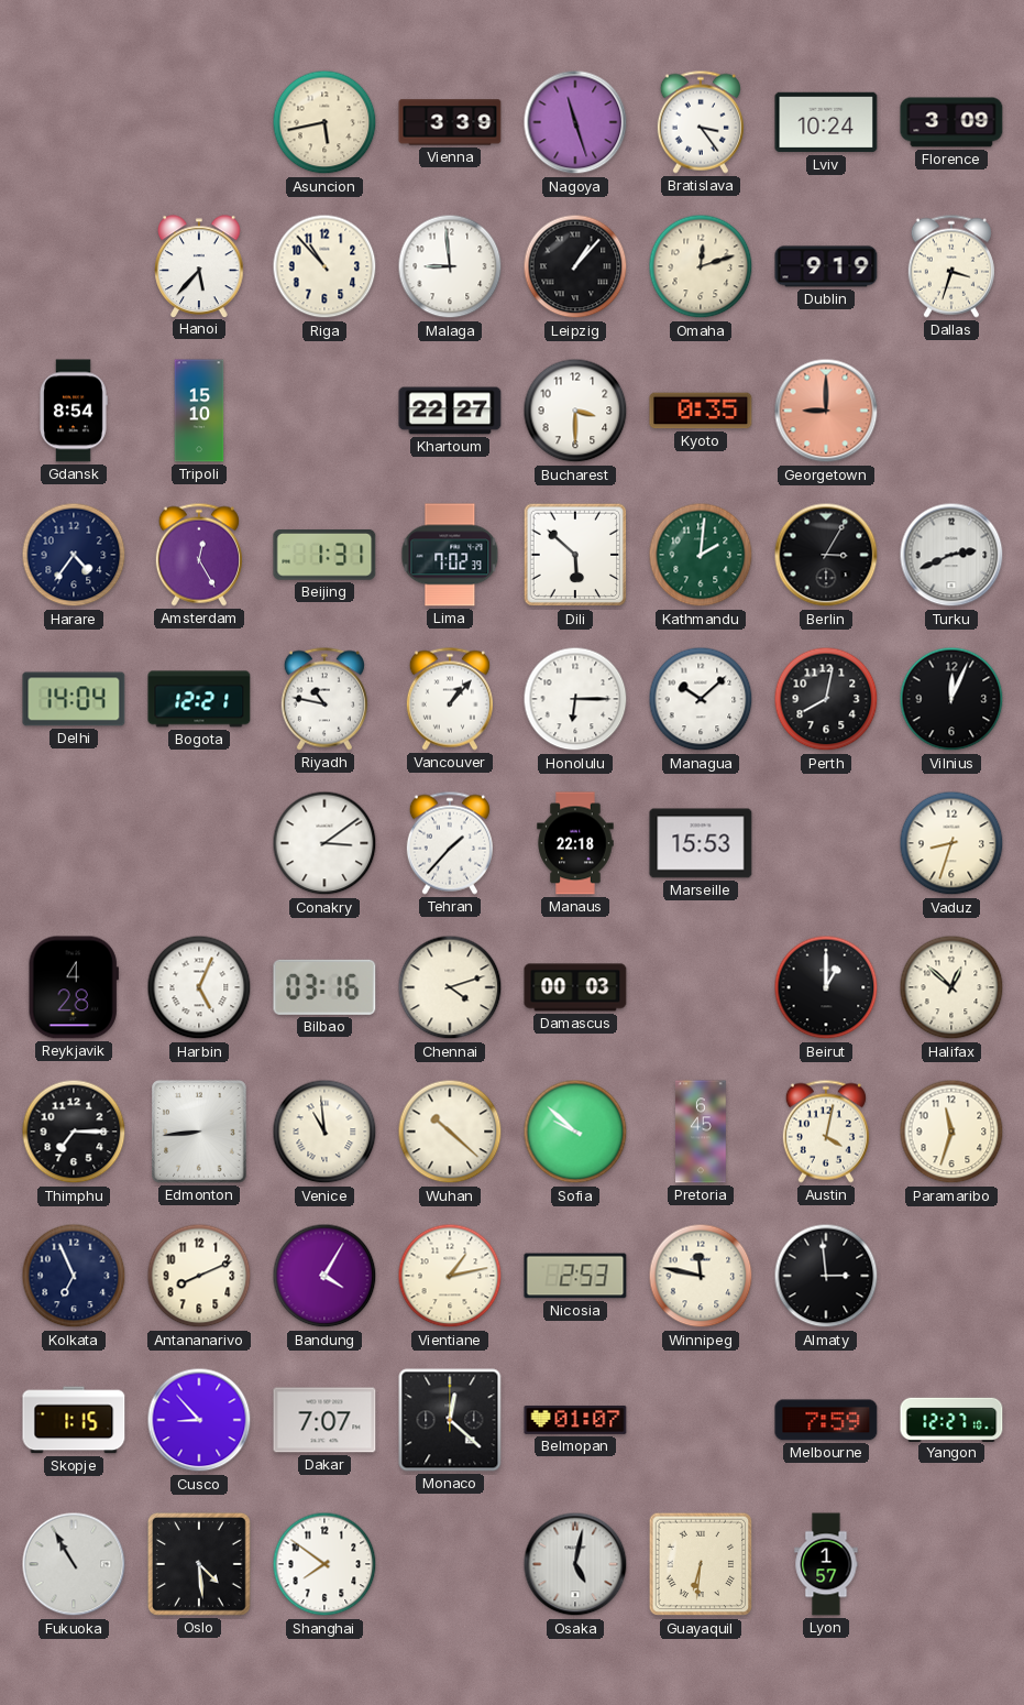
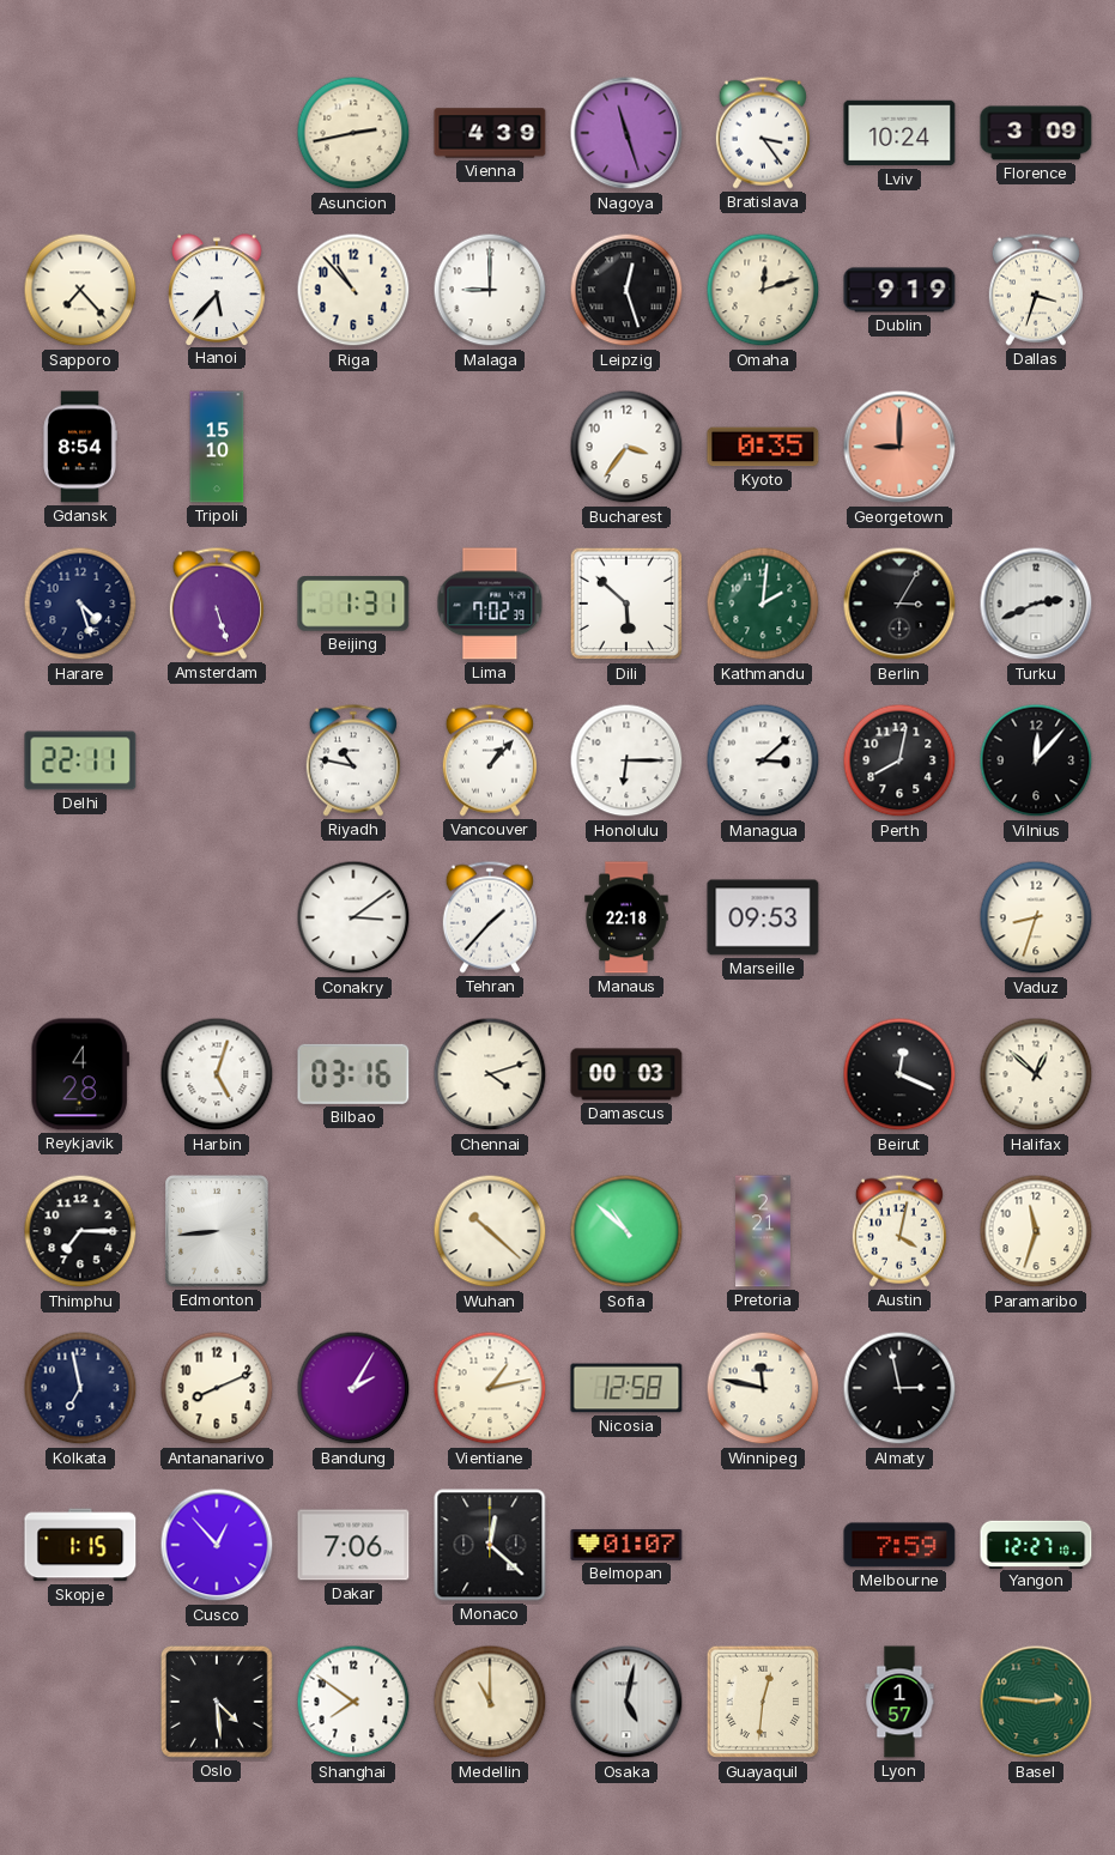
Asuncion: 5:43 -> 2:43
Vienna: 3:39 -> 4:39
Sapporo: none -> 7:23
Malaga: 8:59 -> 9:00
Leipzig: 1:07 -> 12:27
Khartoum: 22:27 -> none
Bucharest: 3:30 -> 3:36
Harare: 4:36 -> 4:27
Amsterdam: 12:25 -> 5:27
Delhi: 14:04 -> 22:11
Bogota: 12:21 -> none
Managua: 10:08 -> 3:08
Vilnius: 12:04 -> 12:07
Marseille: 15:53 -> 09:53
Harbin: 5:04 -> 5:03
Beirut: 1:00 -> 12:19
Venice: 10:59 -> none
Sofia: 9:52 -> 10:52
Pretoria: 6:45 -> 2:21
Kolkata: 6:56 -> 6:58
Bandung: 4:05 -> 2:05
Nicosia: 2:53 -> 12:58
Almaty: 2:59 -> 2:58
Cusco: 8:53 -> 12:53
Dakar: 7:07 -> 7:06
Fukuoka: 10:55 -> none
Medellin: none -> 11:00
Guayaquil: 6:31 -> 12:31
Basel: none -> 2:46
